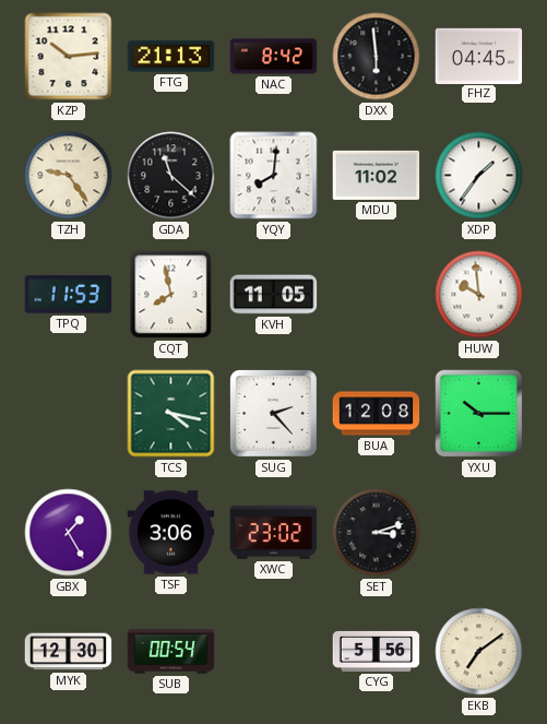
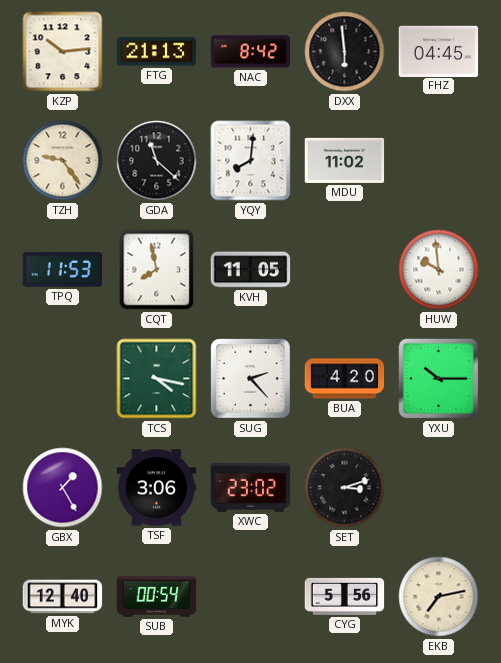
XDP: 1:36 -> none
BUA: 12:08 -> 4:20
MYK: 12:30 -> 12:40
EKB: 7:09 -> 7:13
